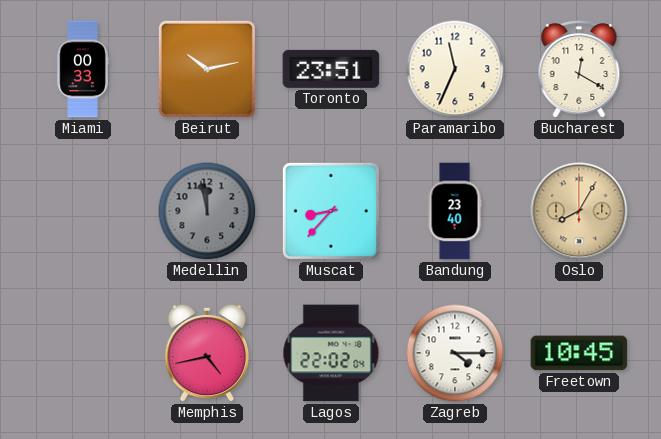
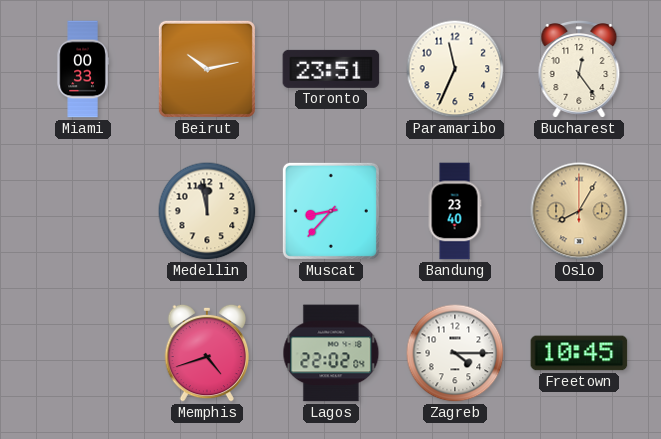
Bucharest: 12:20 -> 12:24
Medellin dial: grey -> cream
Memphis: 4:43 -> 4:42
